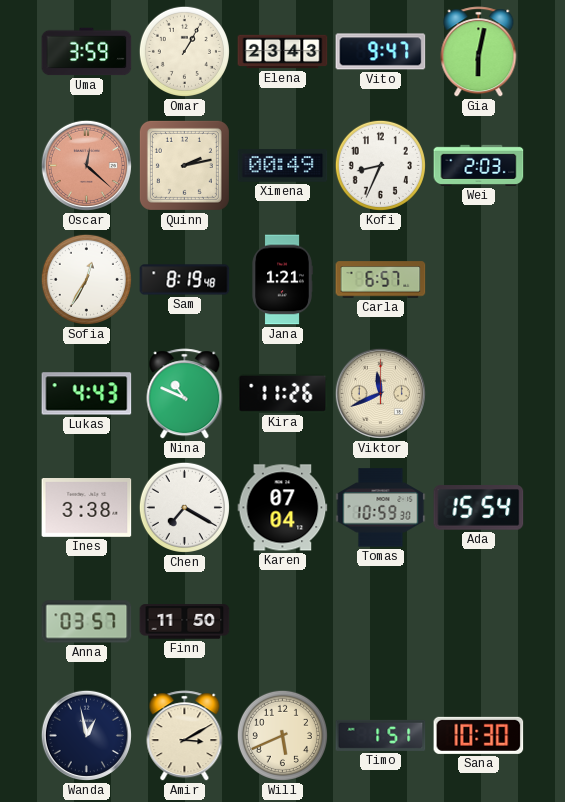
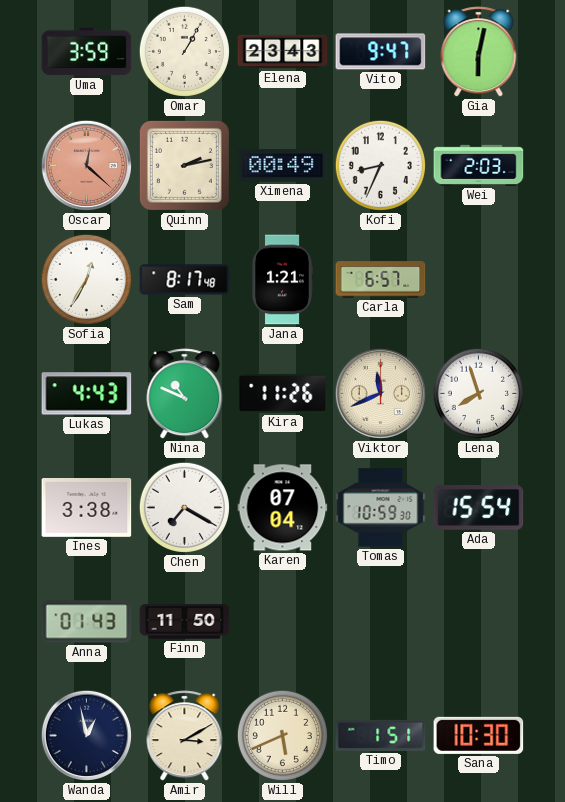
Sam: 8:19 -> 8:17
Lena: none -> 7:57
Anna: 03:57 -> 01:43
